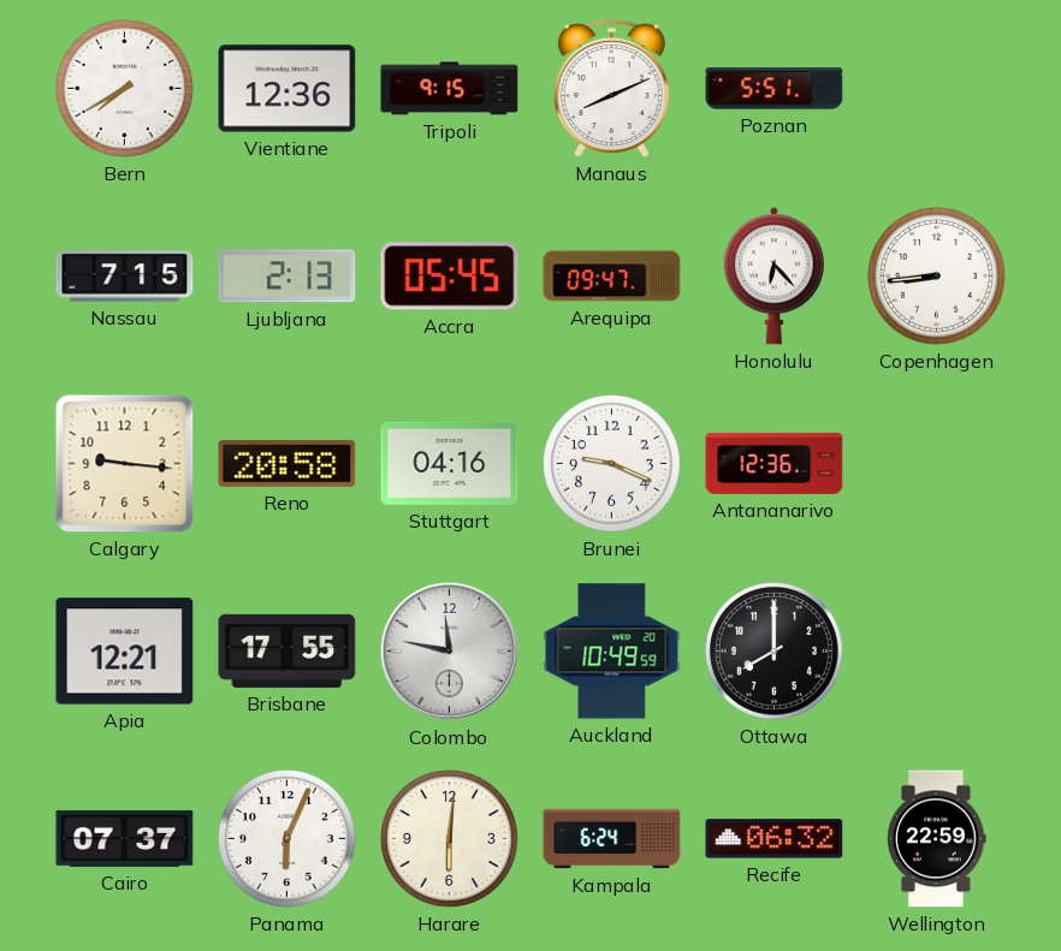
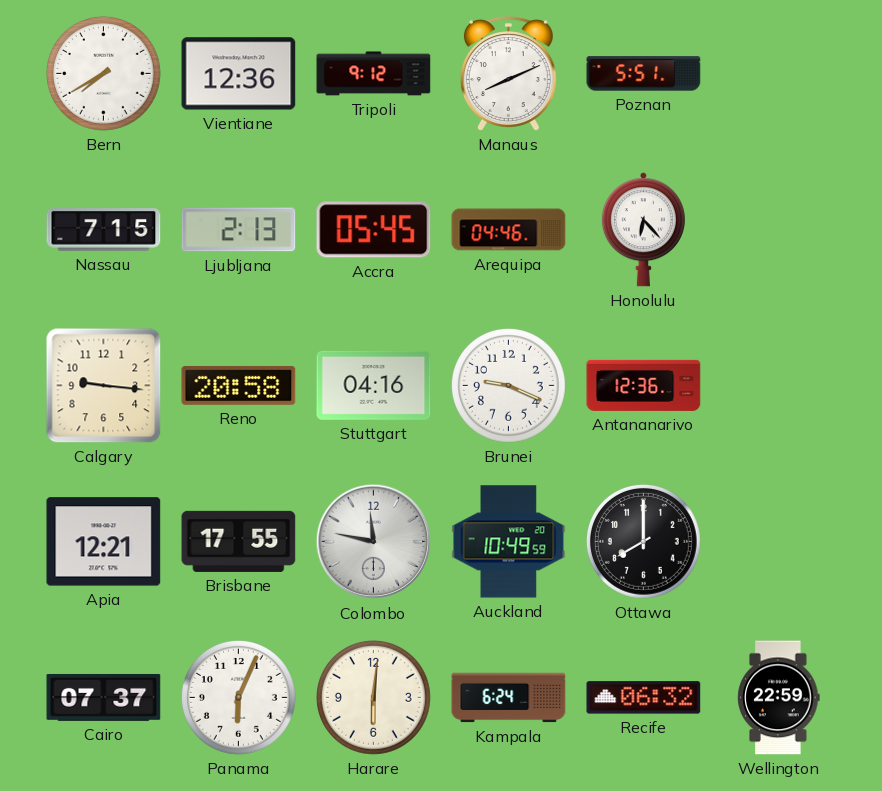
Tripoli: 9:15 -> 9:12
Arequipa: 09:47 -> 04:46
Copenhagen: 8:44 -> none
